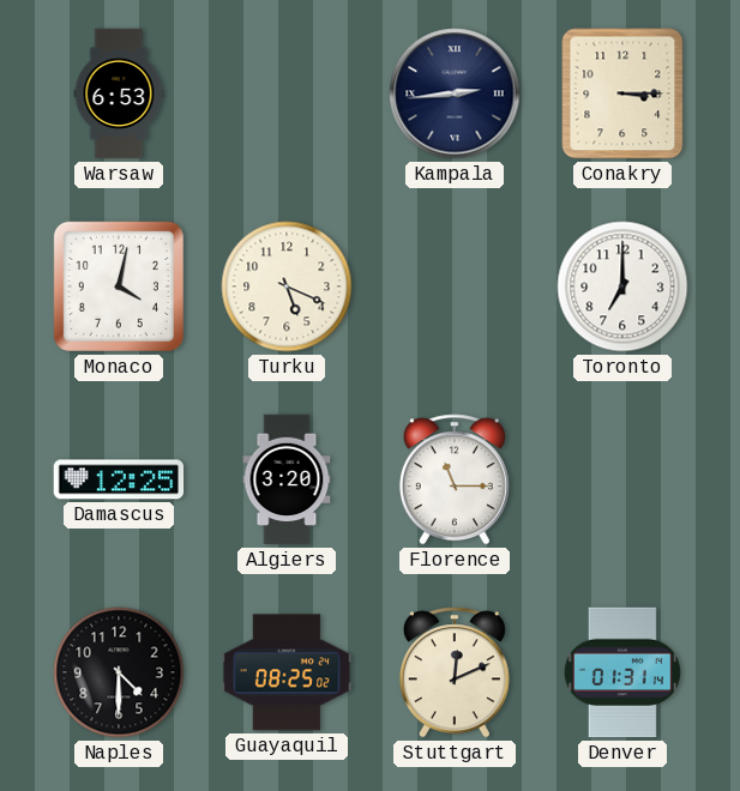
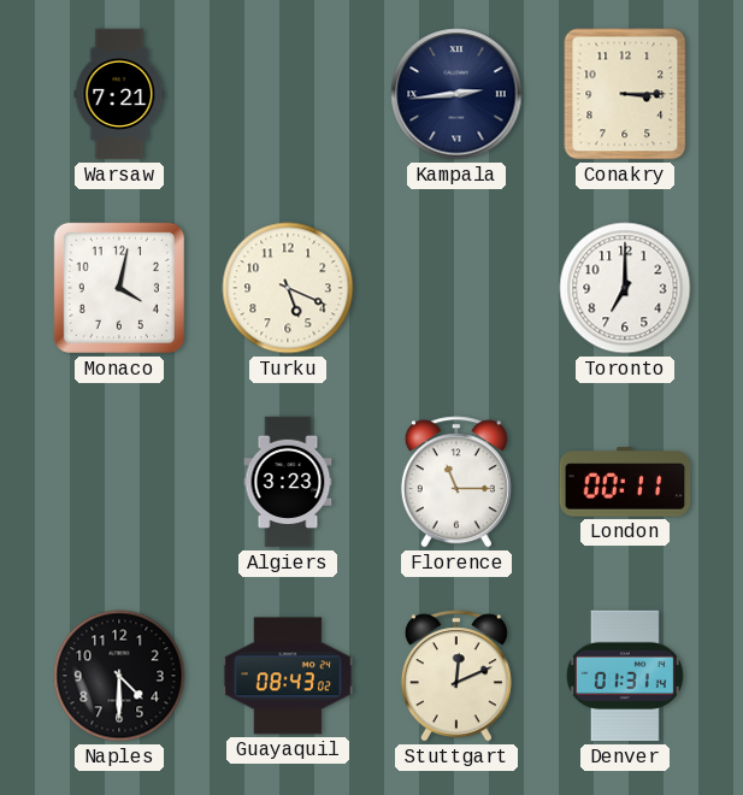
Warsaw: 6:53 -> 7:21
Damascus: 12:25 -> none
Algiers: 3:20 -> 3:23
London: none -> 00:11
Guayaquil: 08:25 -> 08:43
